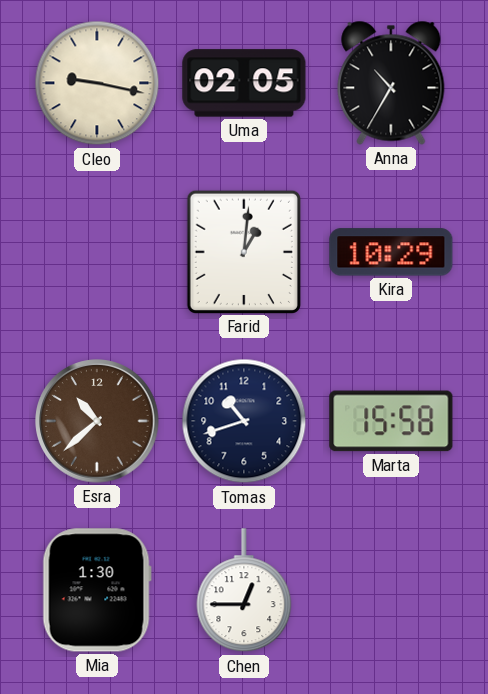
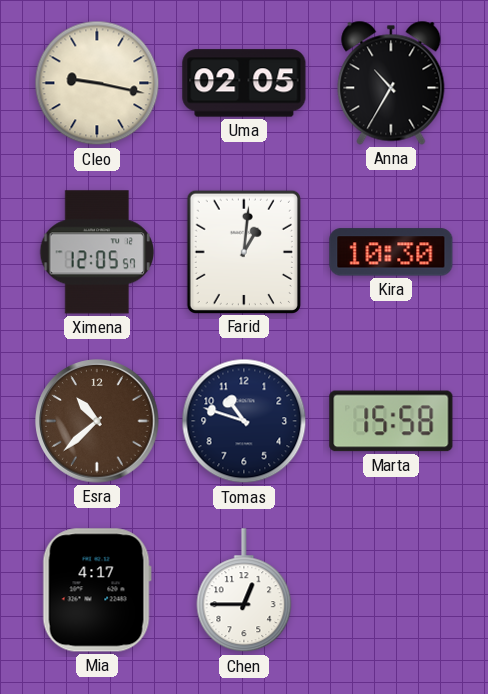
Ximena: none -> 12:05
Kira: 10:29 -> 10:30
Tomas: 10:42 -> 10:48
Mia: 1:30 -> 4:17
